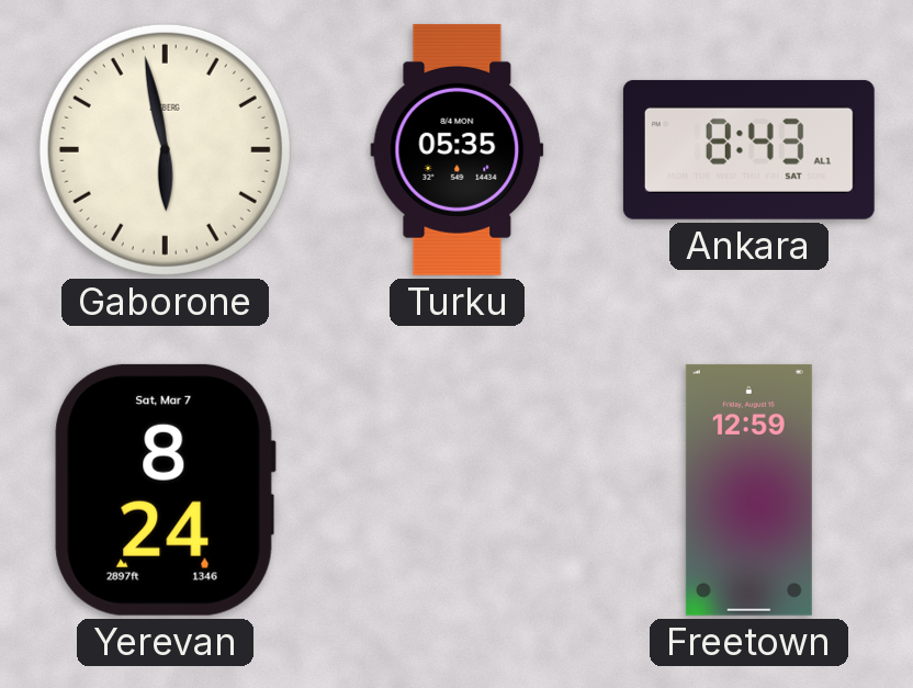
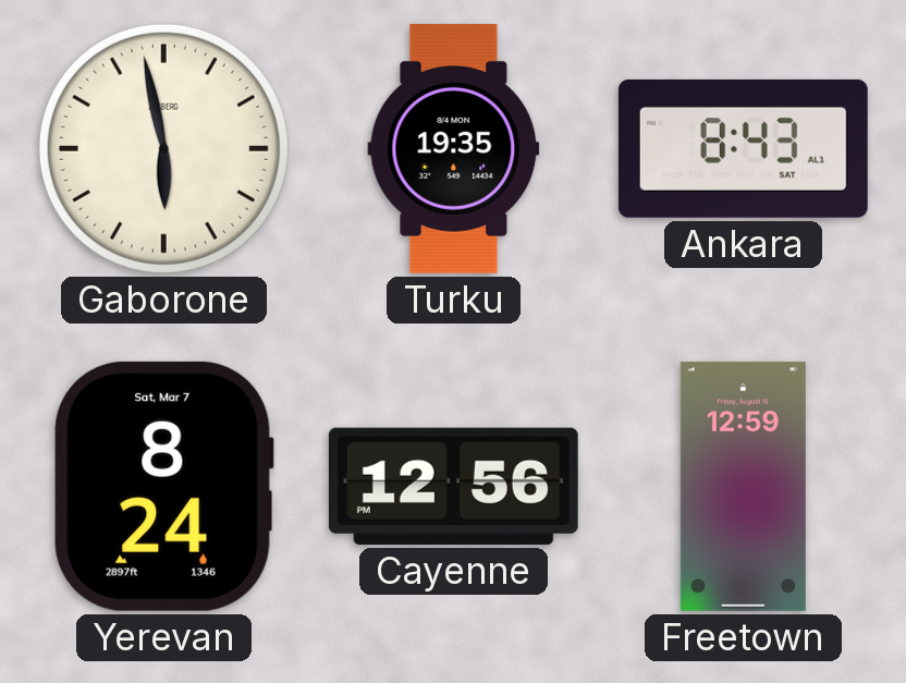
Turku: 05:35 -> 19:35
Cayenne: none -> 12:56
